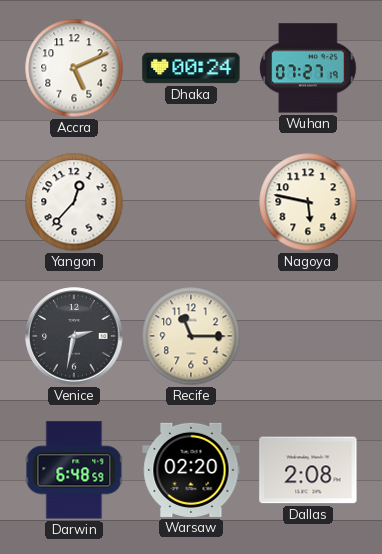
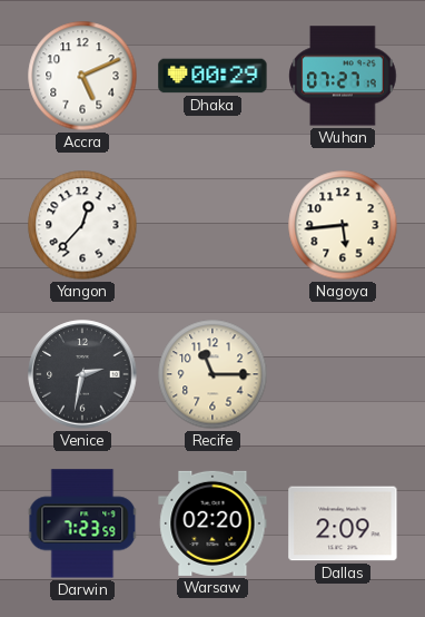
Dhaka: 00:24 -> 00:29
Nagoya: 5:47 -> 5:44
Darwin: 6:48 -> 7:23
Dallas: 2:08 -> 2:09
